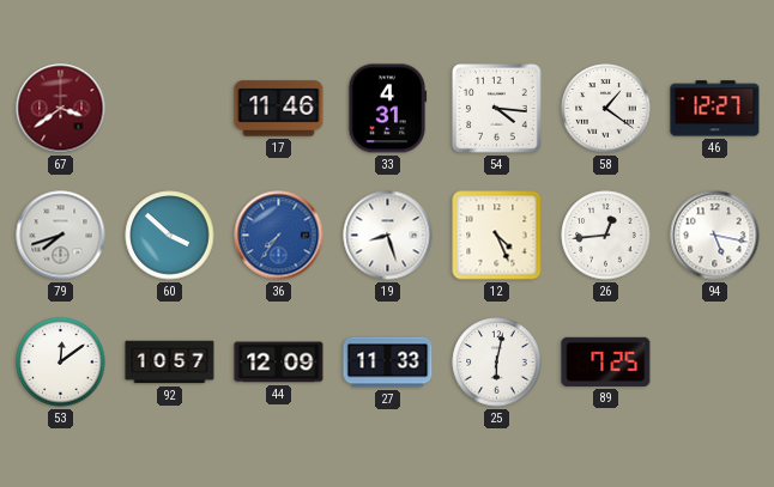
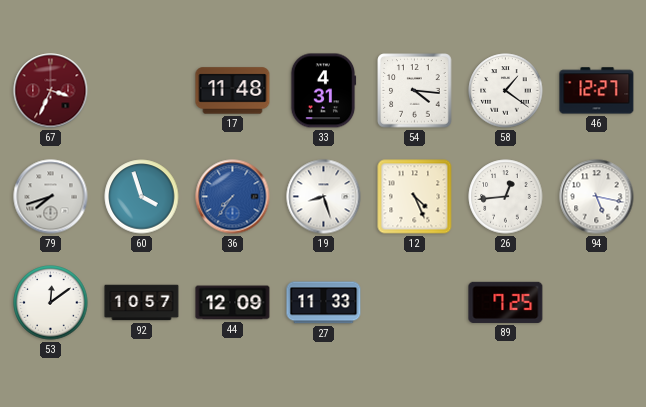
67: 3:39 -> 3:34
17: 11:46 -> 11:48
60: 3:52 -> 3:57
25: 6:02 -> none
